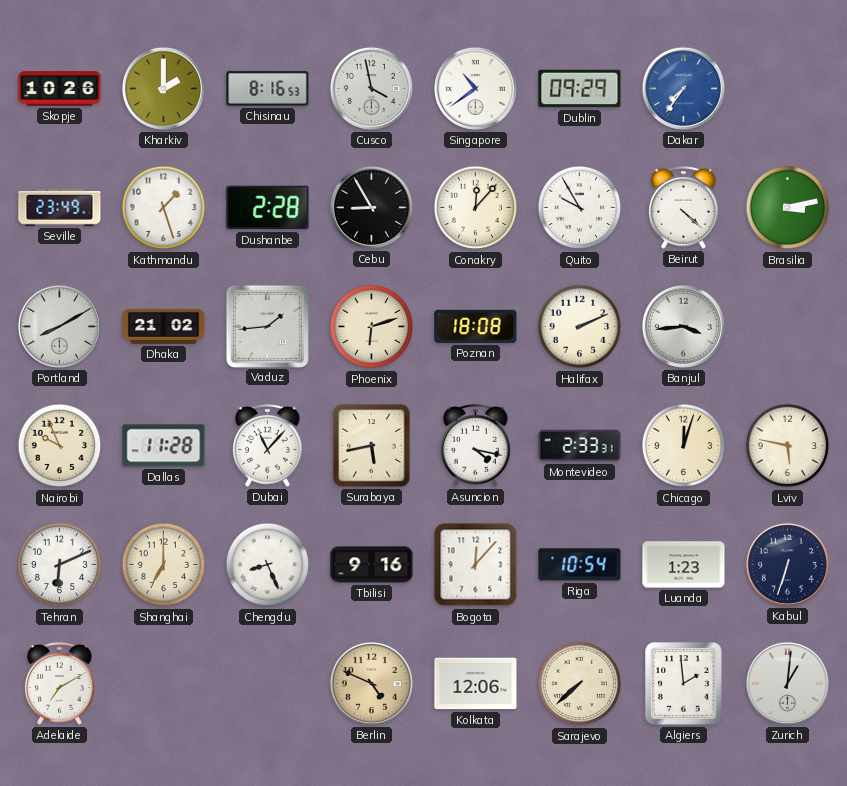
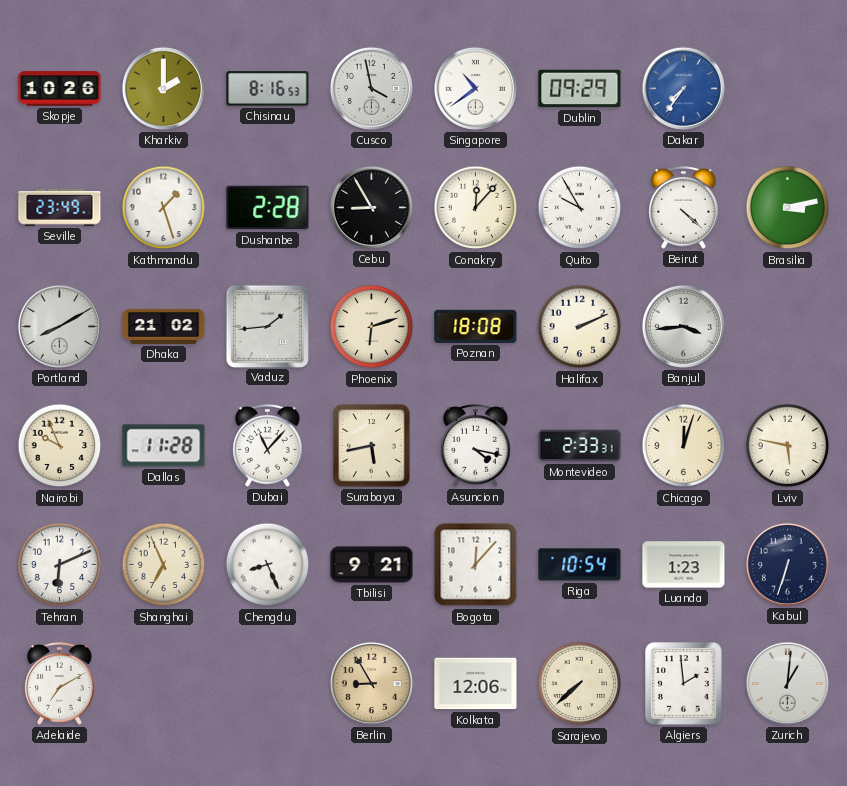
Shanghai: 7:00 -> 6:56
Tbilisi: 9:16 -> 9:21
Berlin: 4:49 -> 8:55
